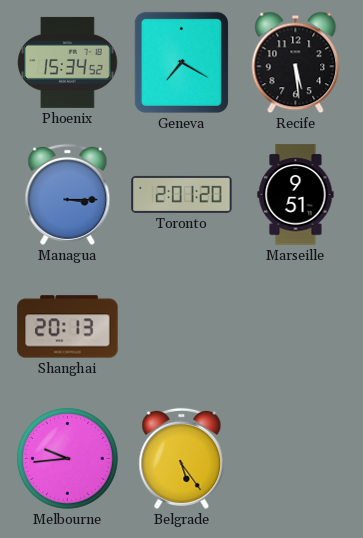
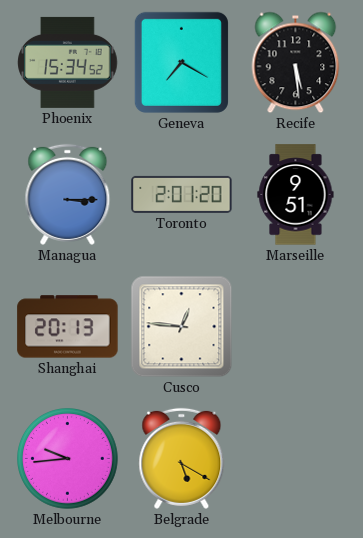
Cusco: none -> 12:46
Belgrade: 5:24 -> 5:20
